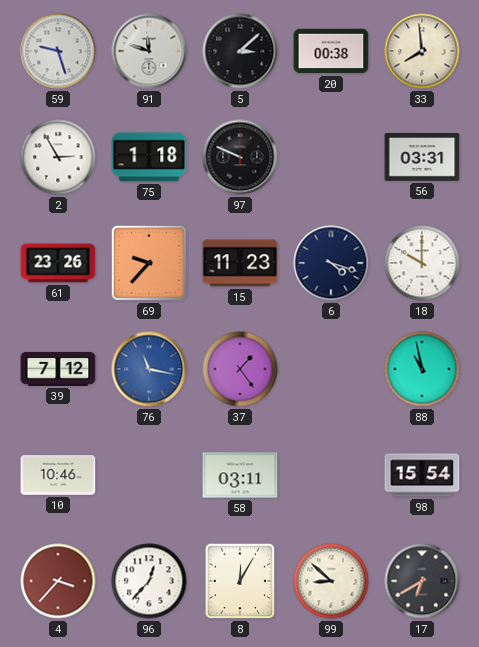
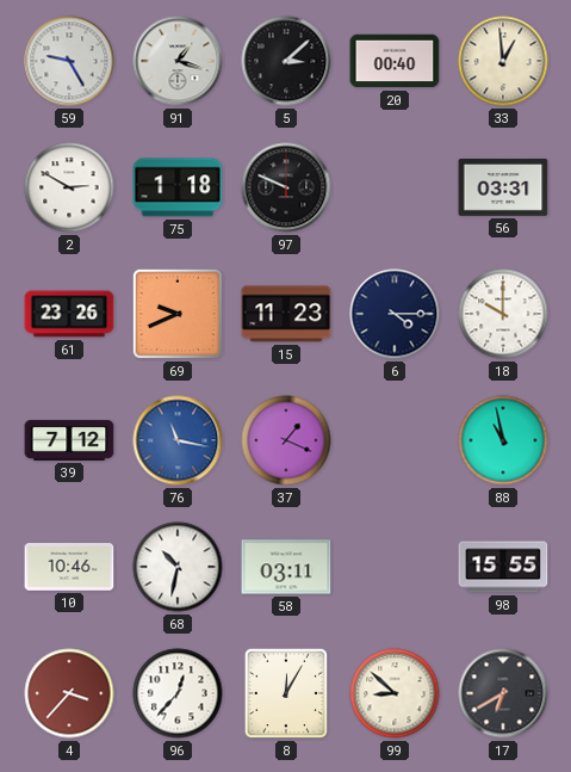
59: 9:27 -> 9:25
91: 11:48 -> 1:18
20: 00:38 -> 00:40
33: 7:59 -> 12:59
2: 2:55 -> 2:50
69: 9:37 -> 9:41
6: 4:18 -> 4:15
37: 1:24 -> 1:19
68: none -> 10:32
98: 15:54 -> 15:55
